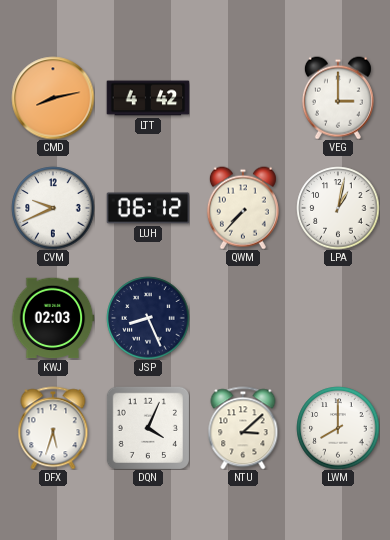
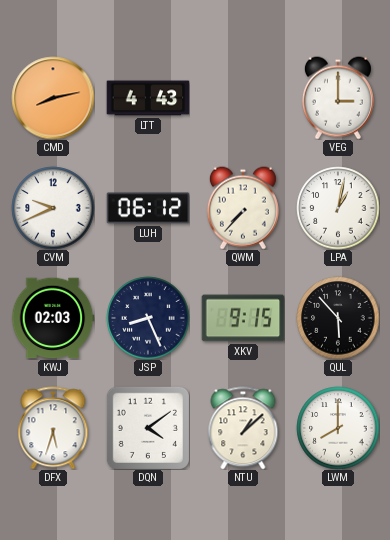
LTT: 4:42 -> 4:43
XKV: none -> 9:15
QUL: none -> 5:53
DQN: 4:04 -> 4:09
NTU: 3:08 -> 1:08
